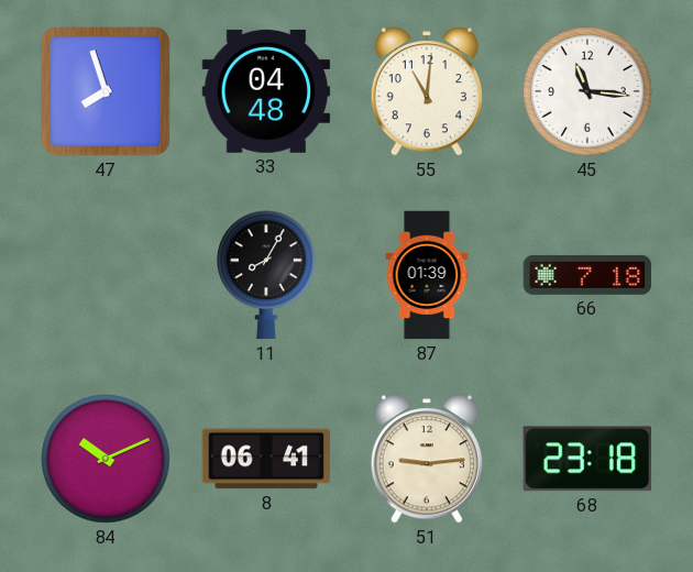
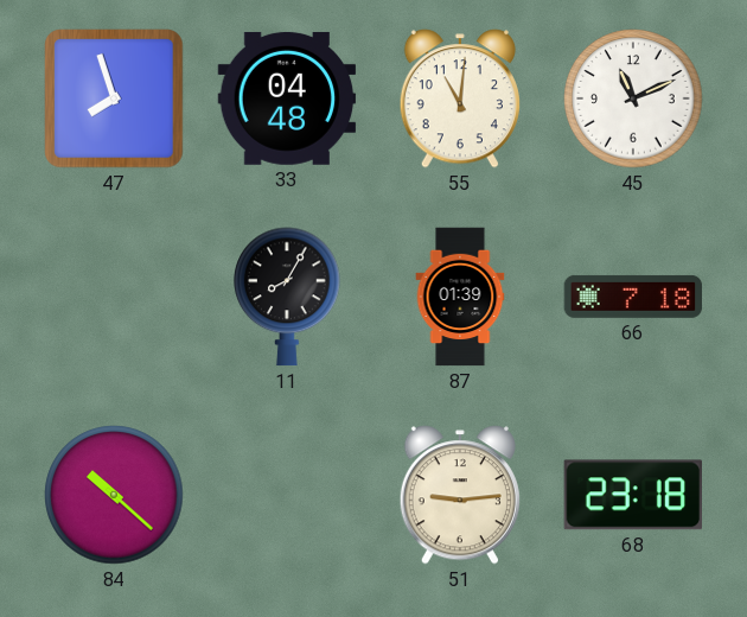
45: 11:16 -> 11:11
84: 10:11 -> 10:22
8: 06:41 -> none
